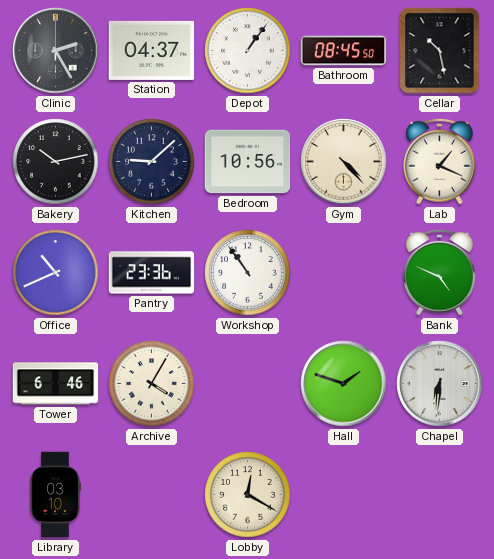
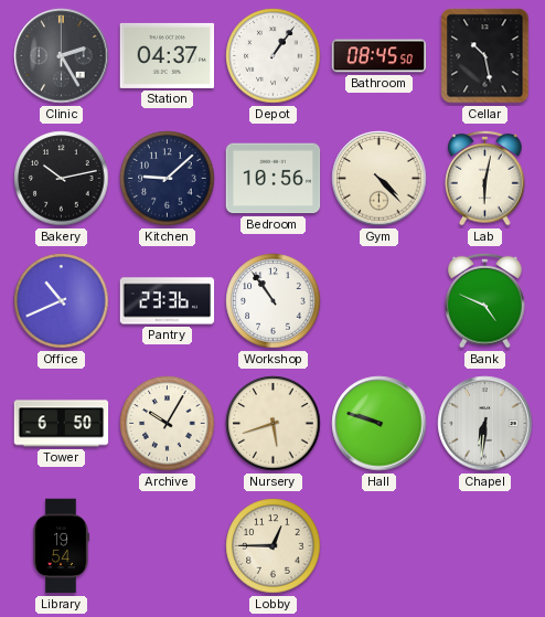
Lab: 1:19 -> 6:02
Tower: 6:46 -> 6:50
Archive: 4:05 -> 10:05
Nursery: none -> 5:42
Hall: 1:48 -> 9:48
Library: 03:10 -> 19:54
Lobby: 12:20 -> 12:45
